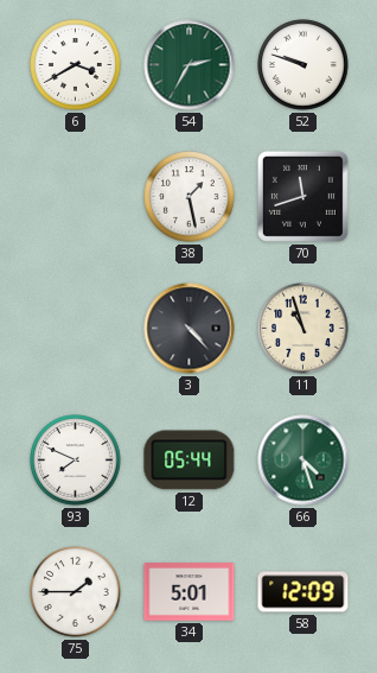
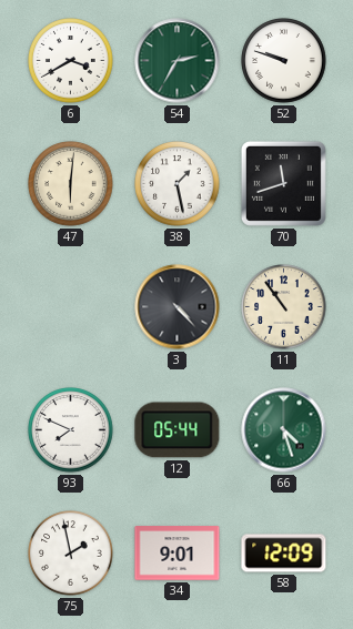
47: none -> 6:01
11: 10:57 -> 10:54
75: 1:45 -> 1:58
34: 5:01 -> 9:01
